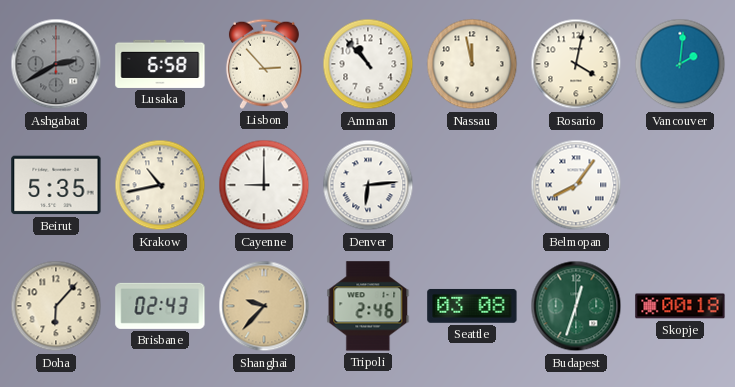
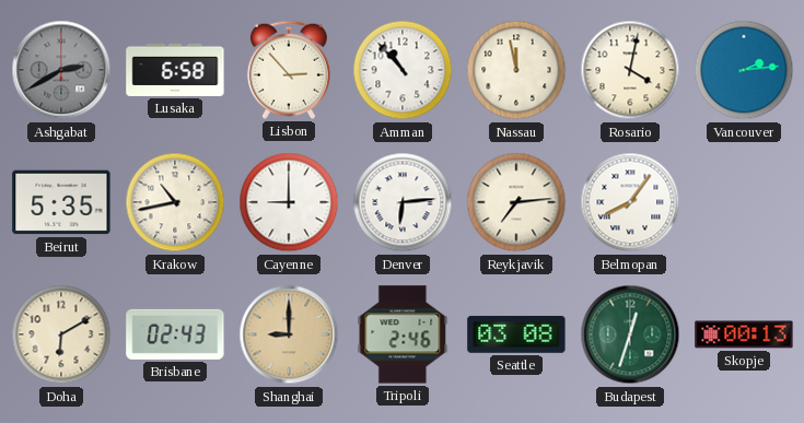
Vancouver: 2:01 -> 2:14
Reykjavik: none -> 7:14
Doha: 6:07 -> 6:10
Shanghai: 9:37 -> 9:00
Skopje: 00:18 -> 00:13
